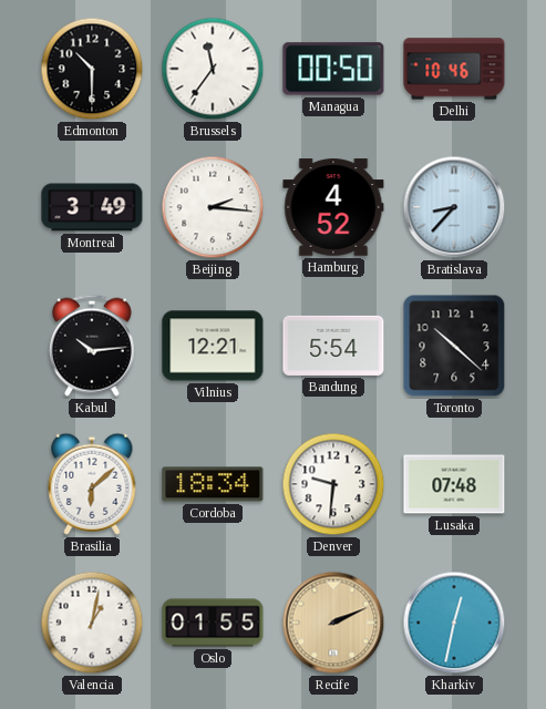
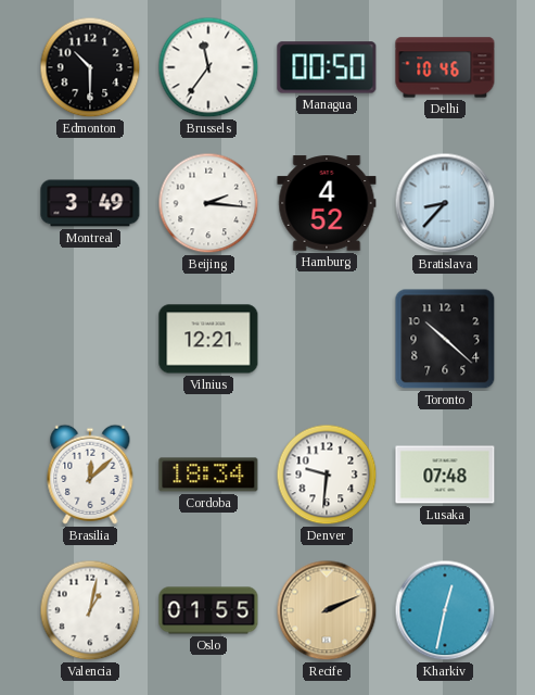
Kabul: 10:14 -> none
Bandung: 5:54 -> none
Brasilia: 6:08 -> 12:08
